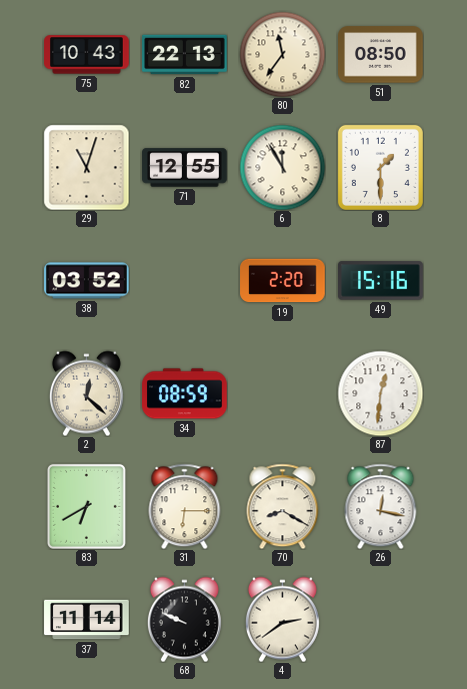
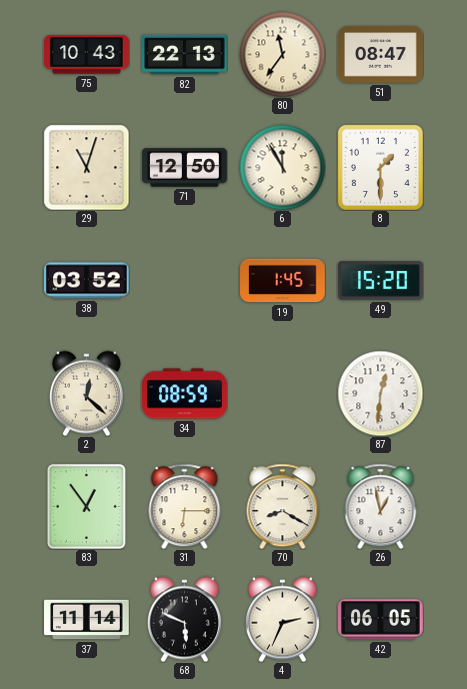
51: 08:50 -> 08:47
71: 12:55 -> 12:50
19: 2:20 -> 1:45
49: 15:16 -> 15:20
83: 6:40 -> 12:54
26: 12:17 -> 12:58
68: 9:49 -> 5:49
4: 2:39 -> 2:34
42: none -> 06:05
